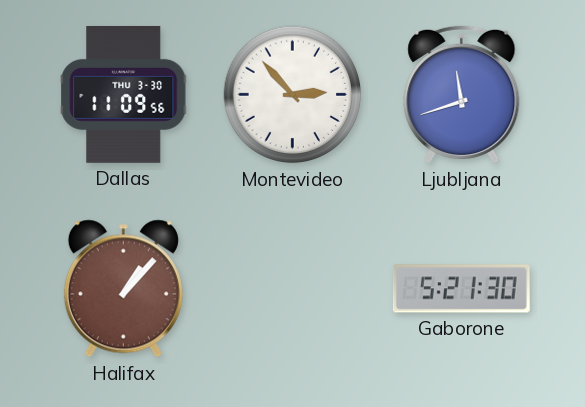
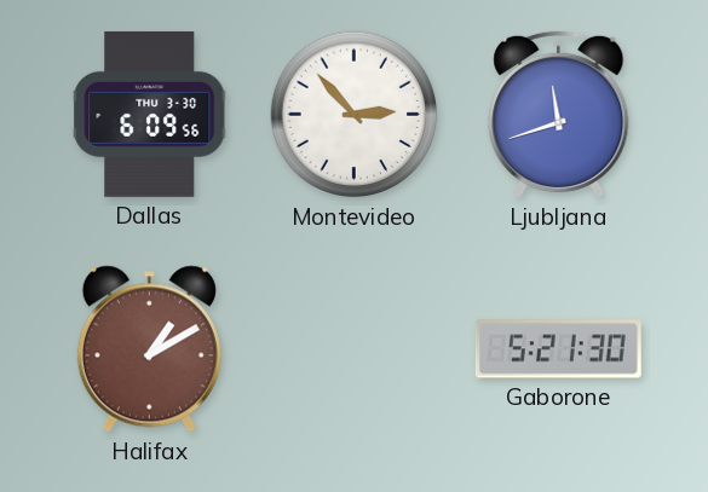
Dallas: 11:09 -> 6:09
Halifax: 1:07 -> 1:10
